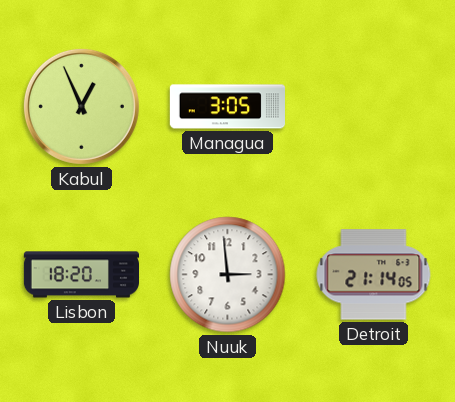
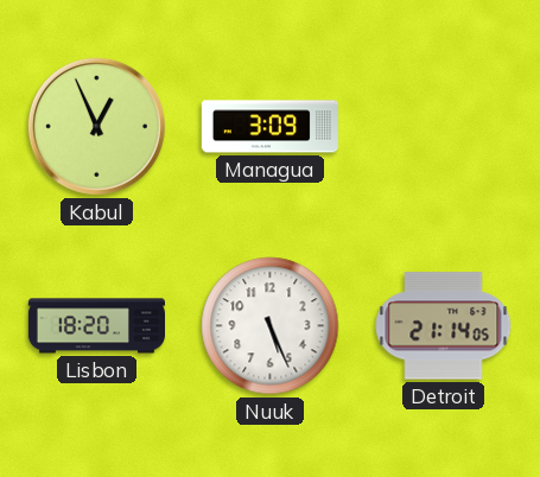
Managua: 3:05 -> 3:09
Nuuk: 2:59 -> 5:26
